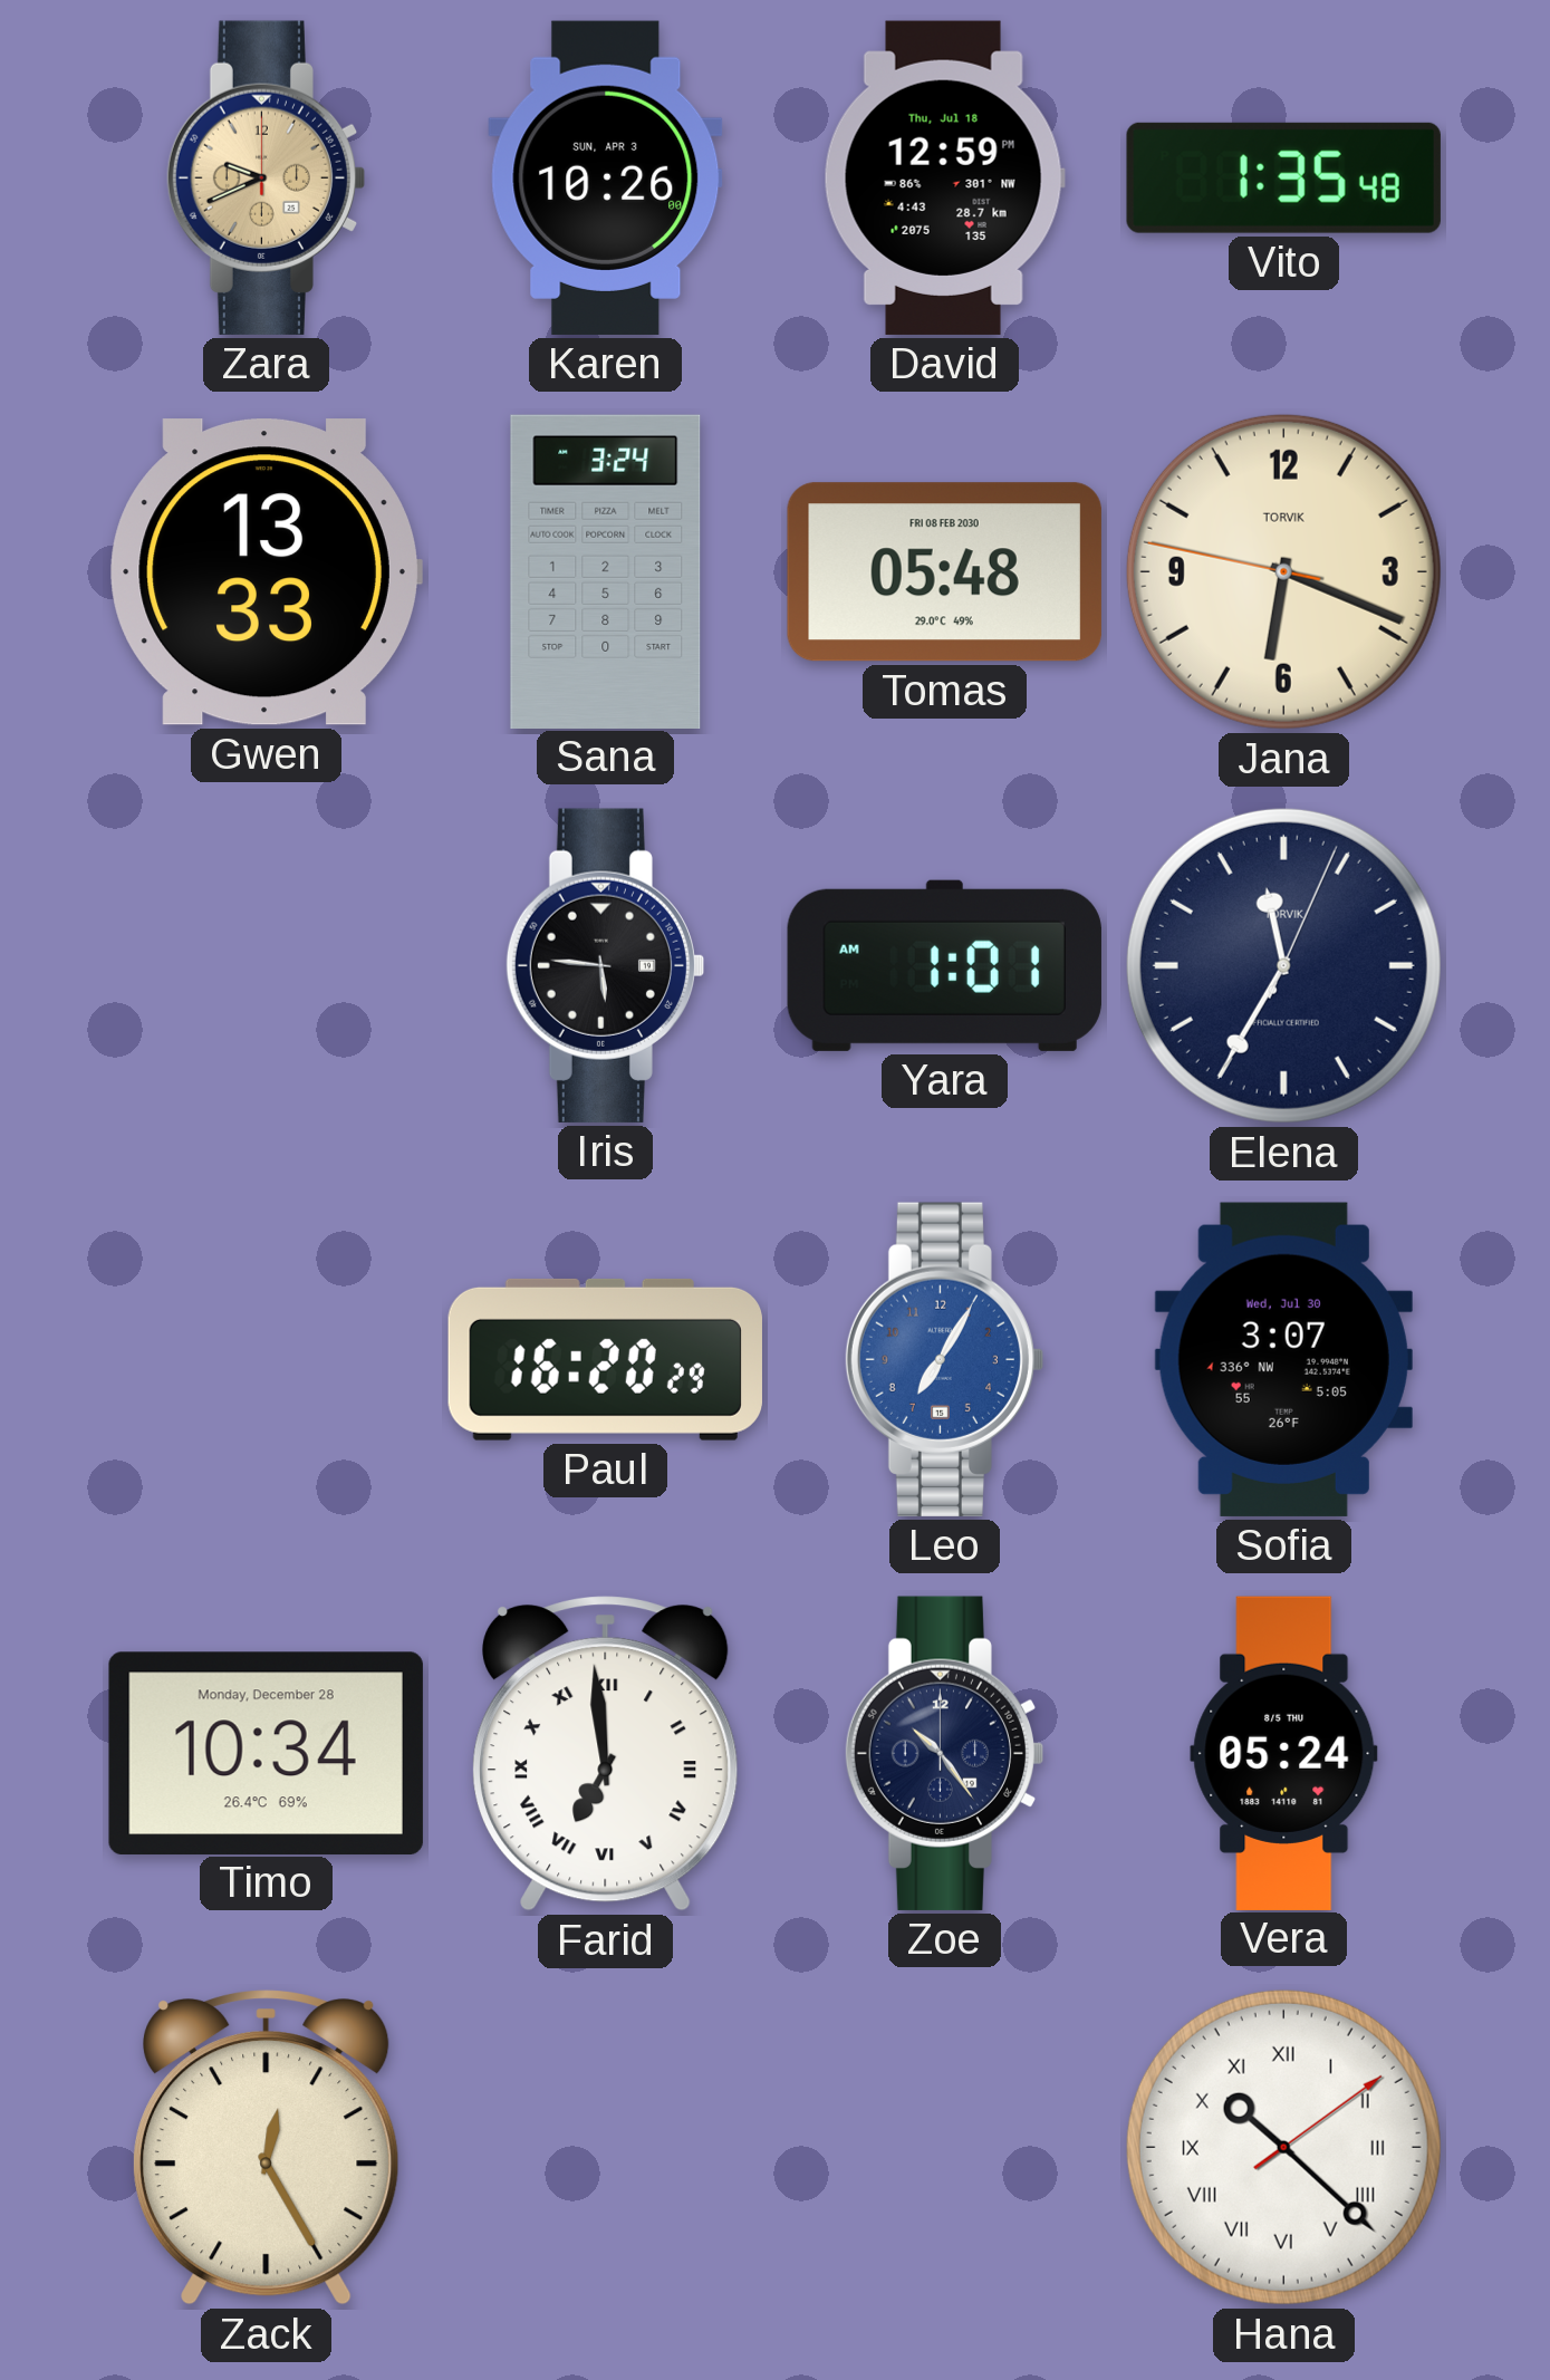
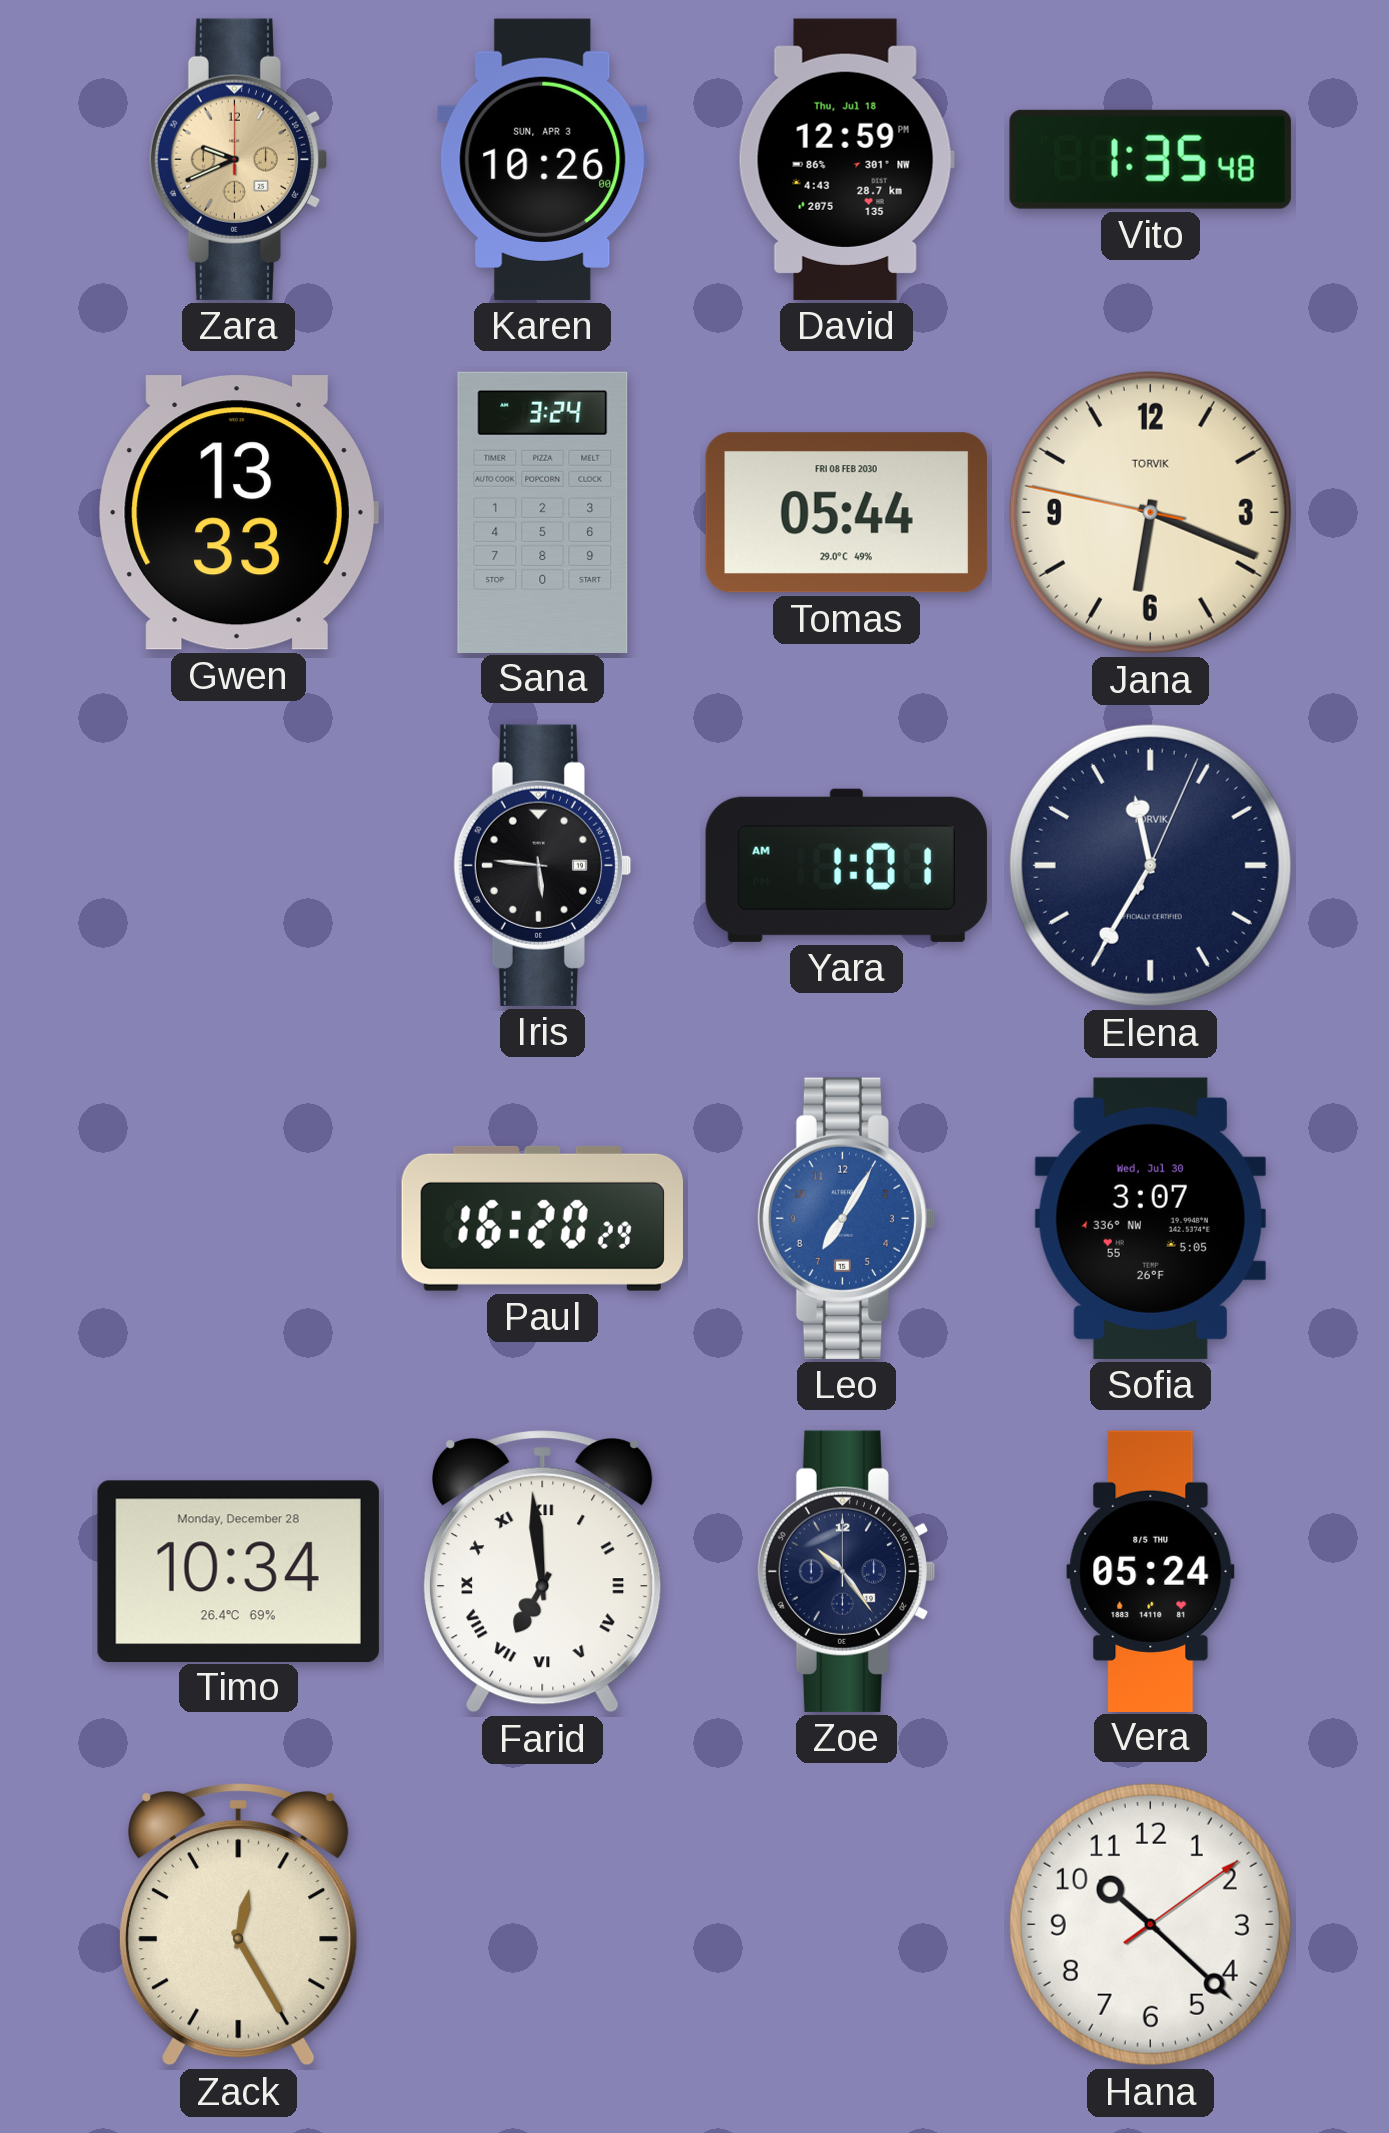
Tomas: 05:48 -> 05:44
Hana numerals: Roman -> Arabic
